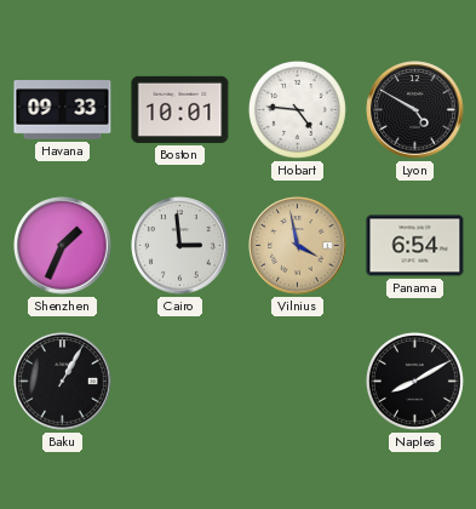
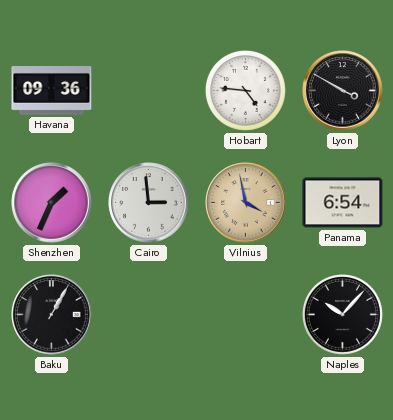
Havana: 09:33 -> 09:36
Boston: 10:01 -> none
Lyon: 4:50 -> 3:50
Naples: 8:10 -> 10:07
